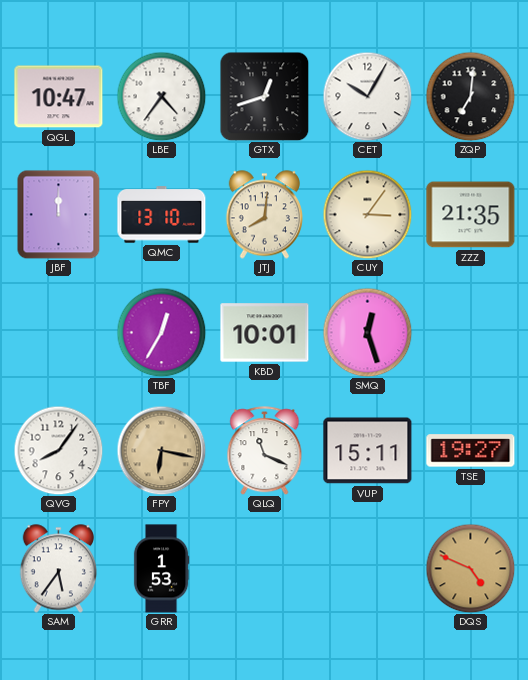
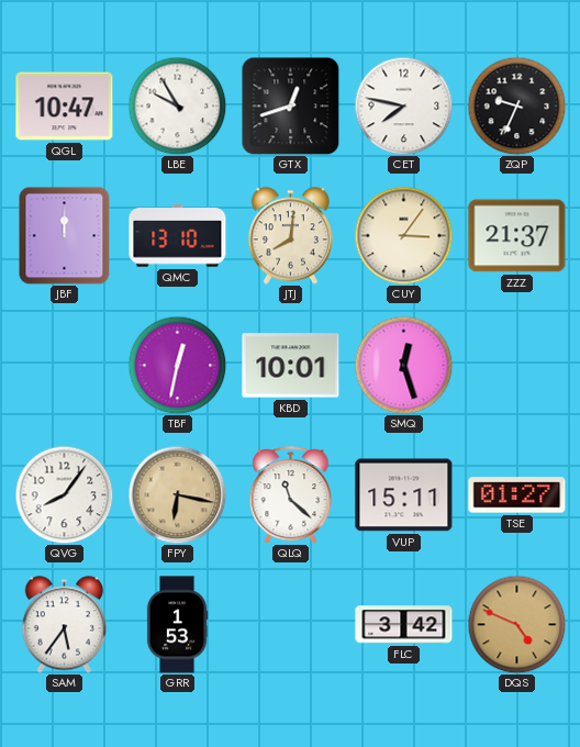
LBE: 4:36 -> 9:55
CET: 10:05 -> 7:47
ZQP: 7:01 -> 9:34
ZZZ: 21:35 -> 21:37
TBF: 12:35 -> 12:32
QLQ: 11:19 -> 11:22
TSE: 19:27 -> 01:27
FLC: none -> 3:42
